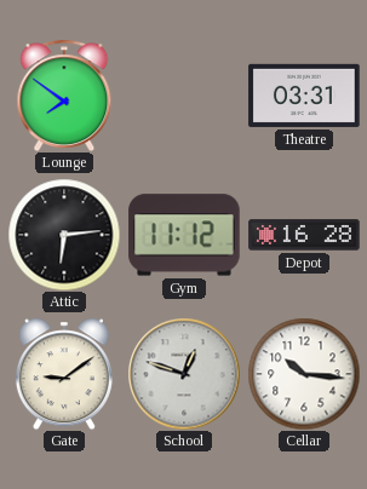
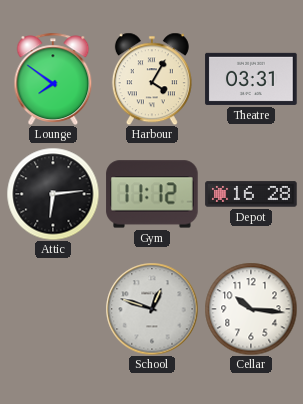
Harbour: none -> 4:05
Gate: 9:09 -> none
